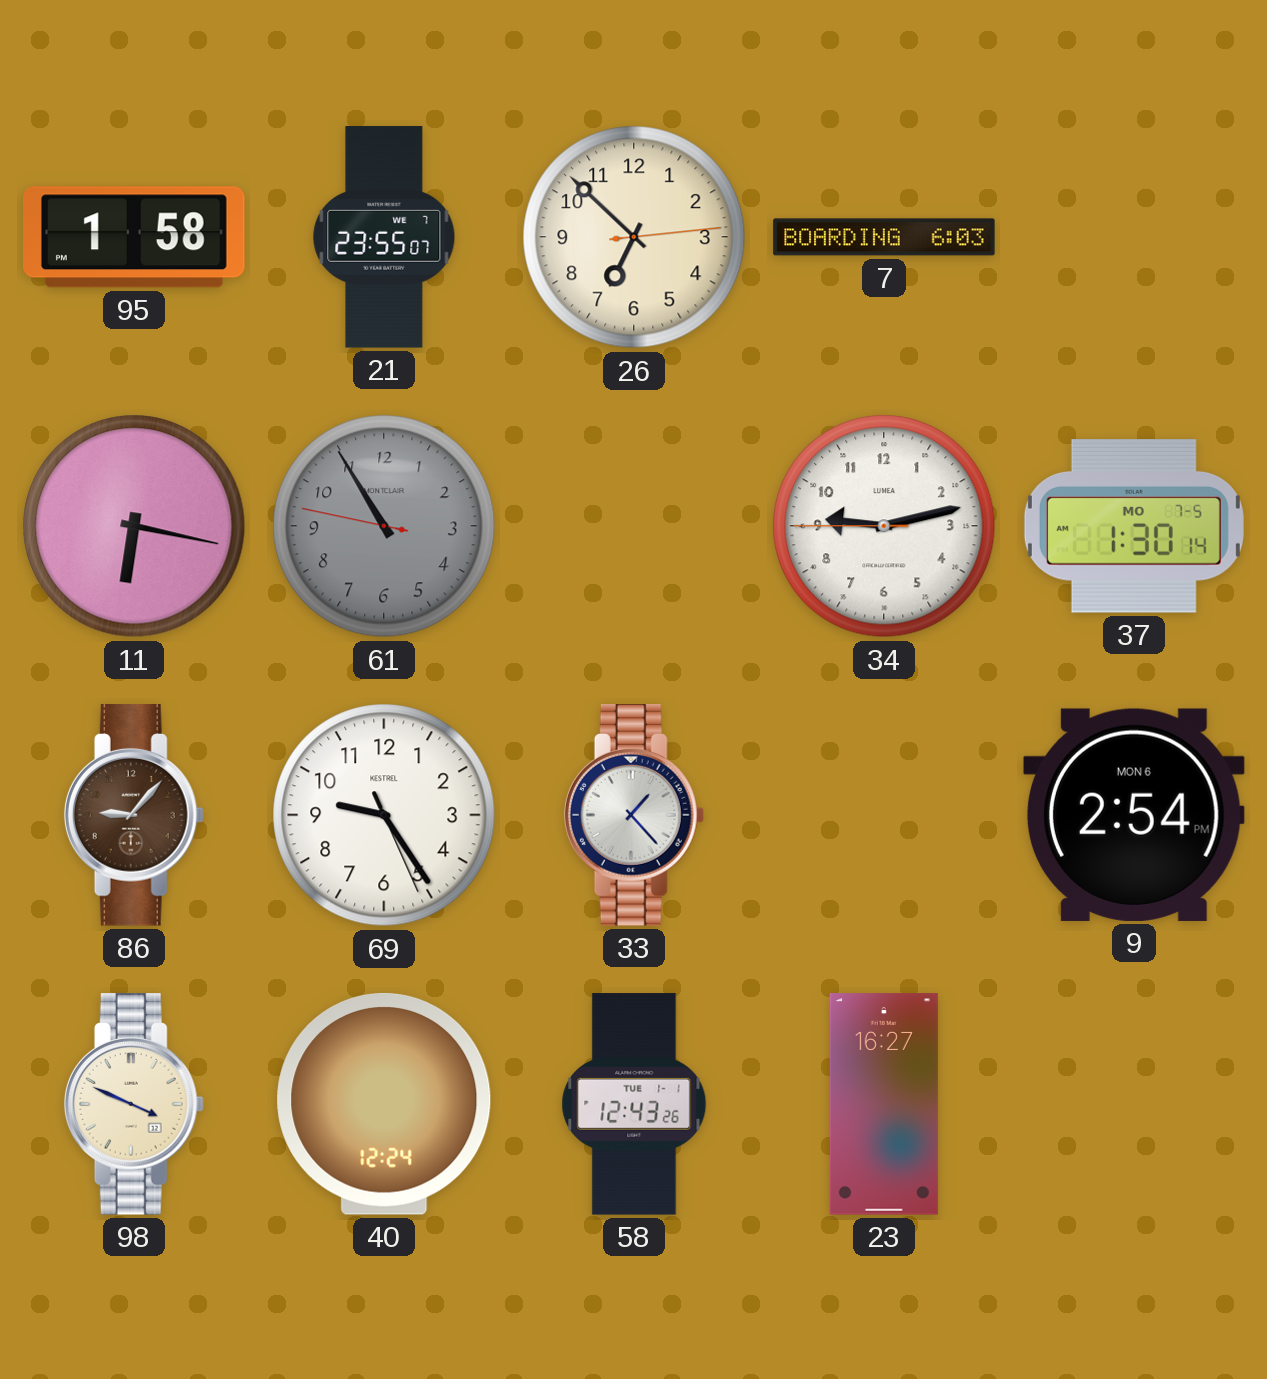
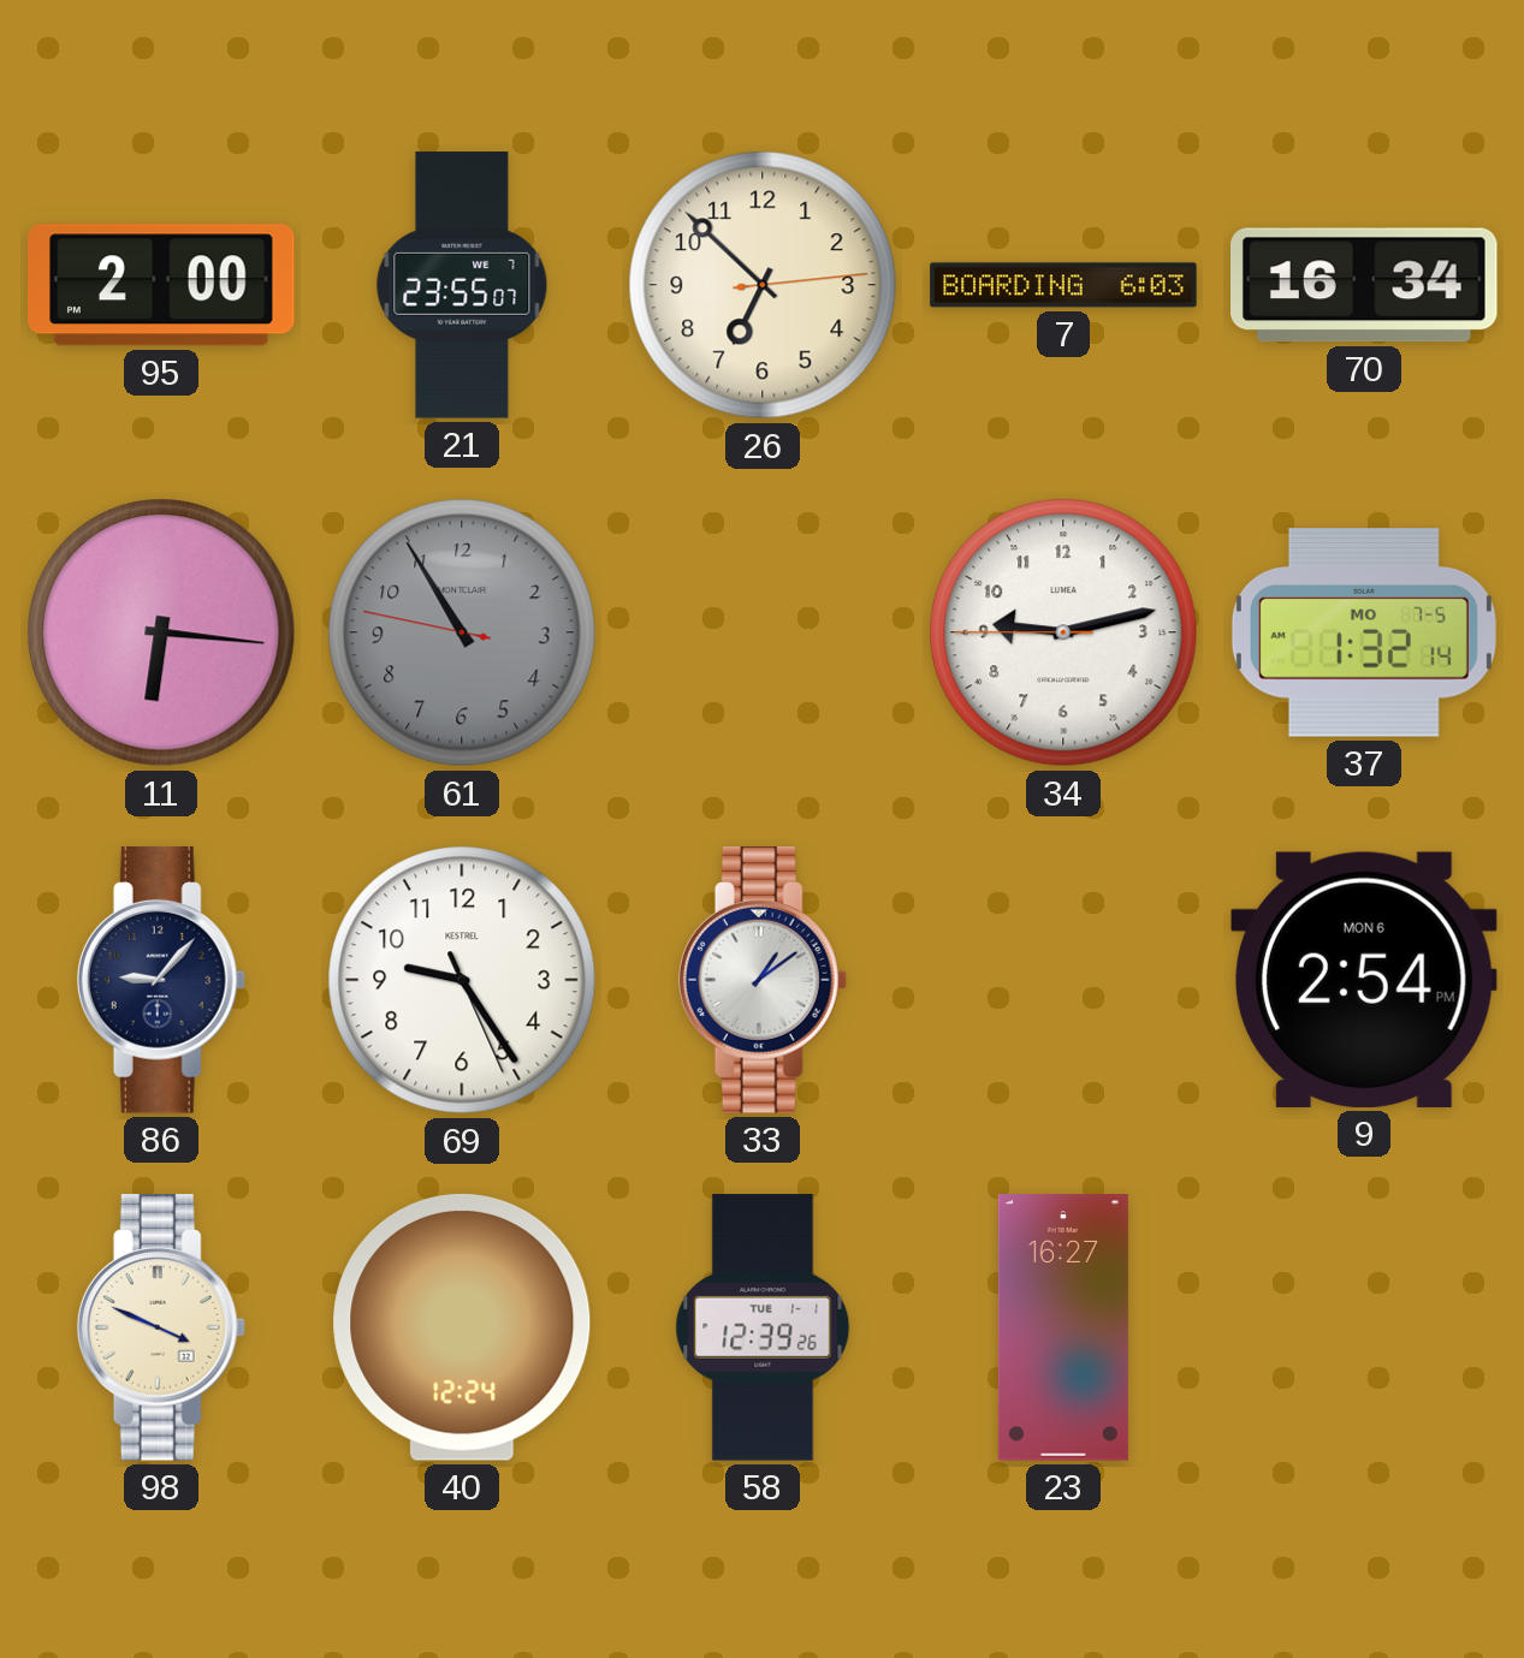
95: 1:58 -> 2:00
70: none -> 16:34
11: 6:17 -> 6:16
37: 1:30 -> 1:32
86 dial: brown -> navy
33: 1:23 -> 1:09
58: 12:43 -> 12:39
